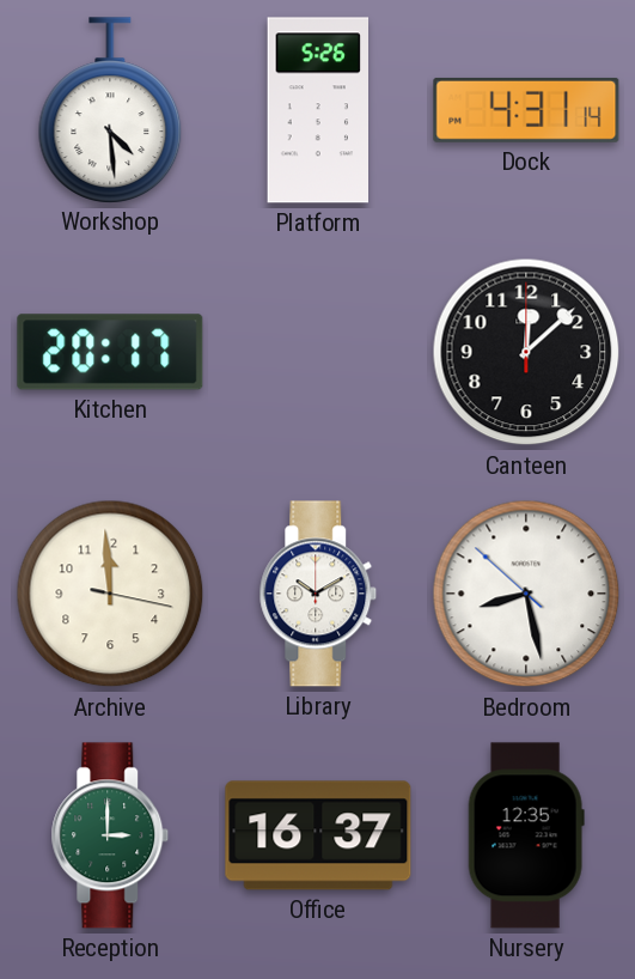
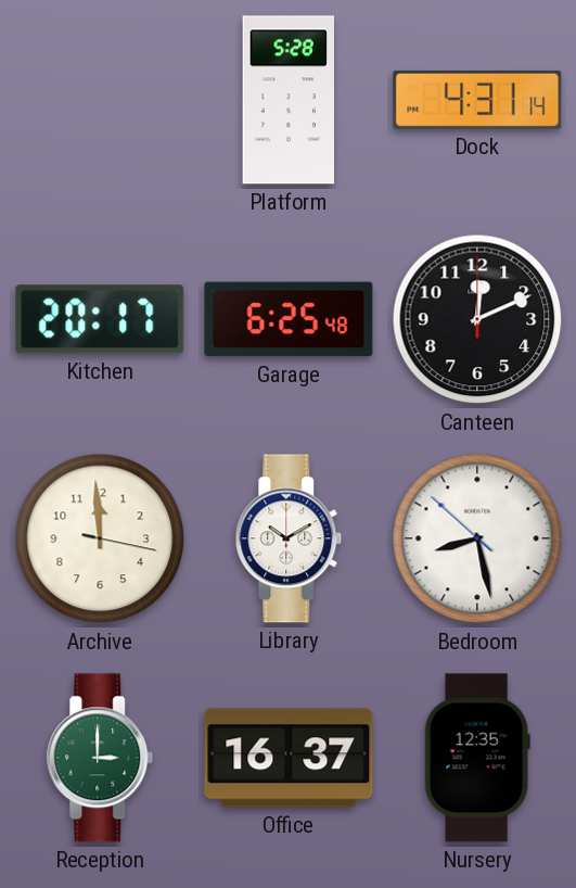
Workshop: 4:29 -> none
Platform: 5:26 -> 5:28
Garage: none -> 6:25
Canteen: 12:08 -> 12:11
